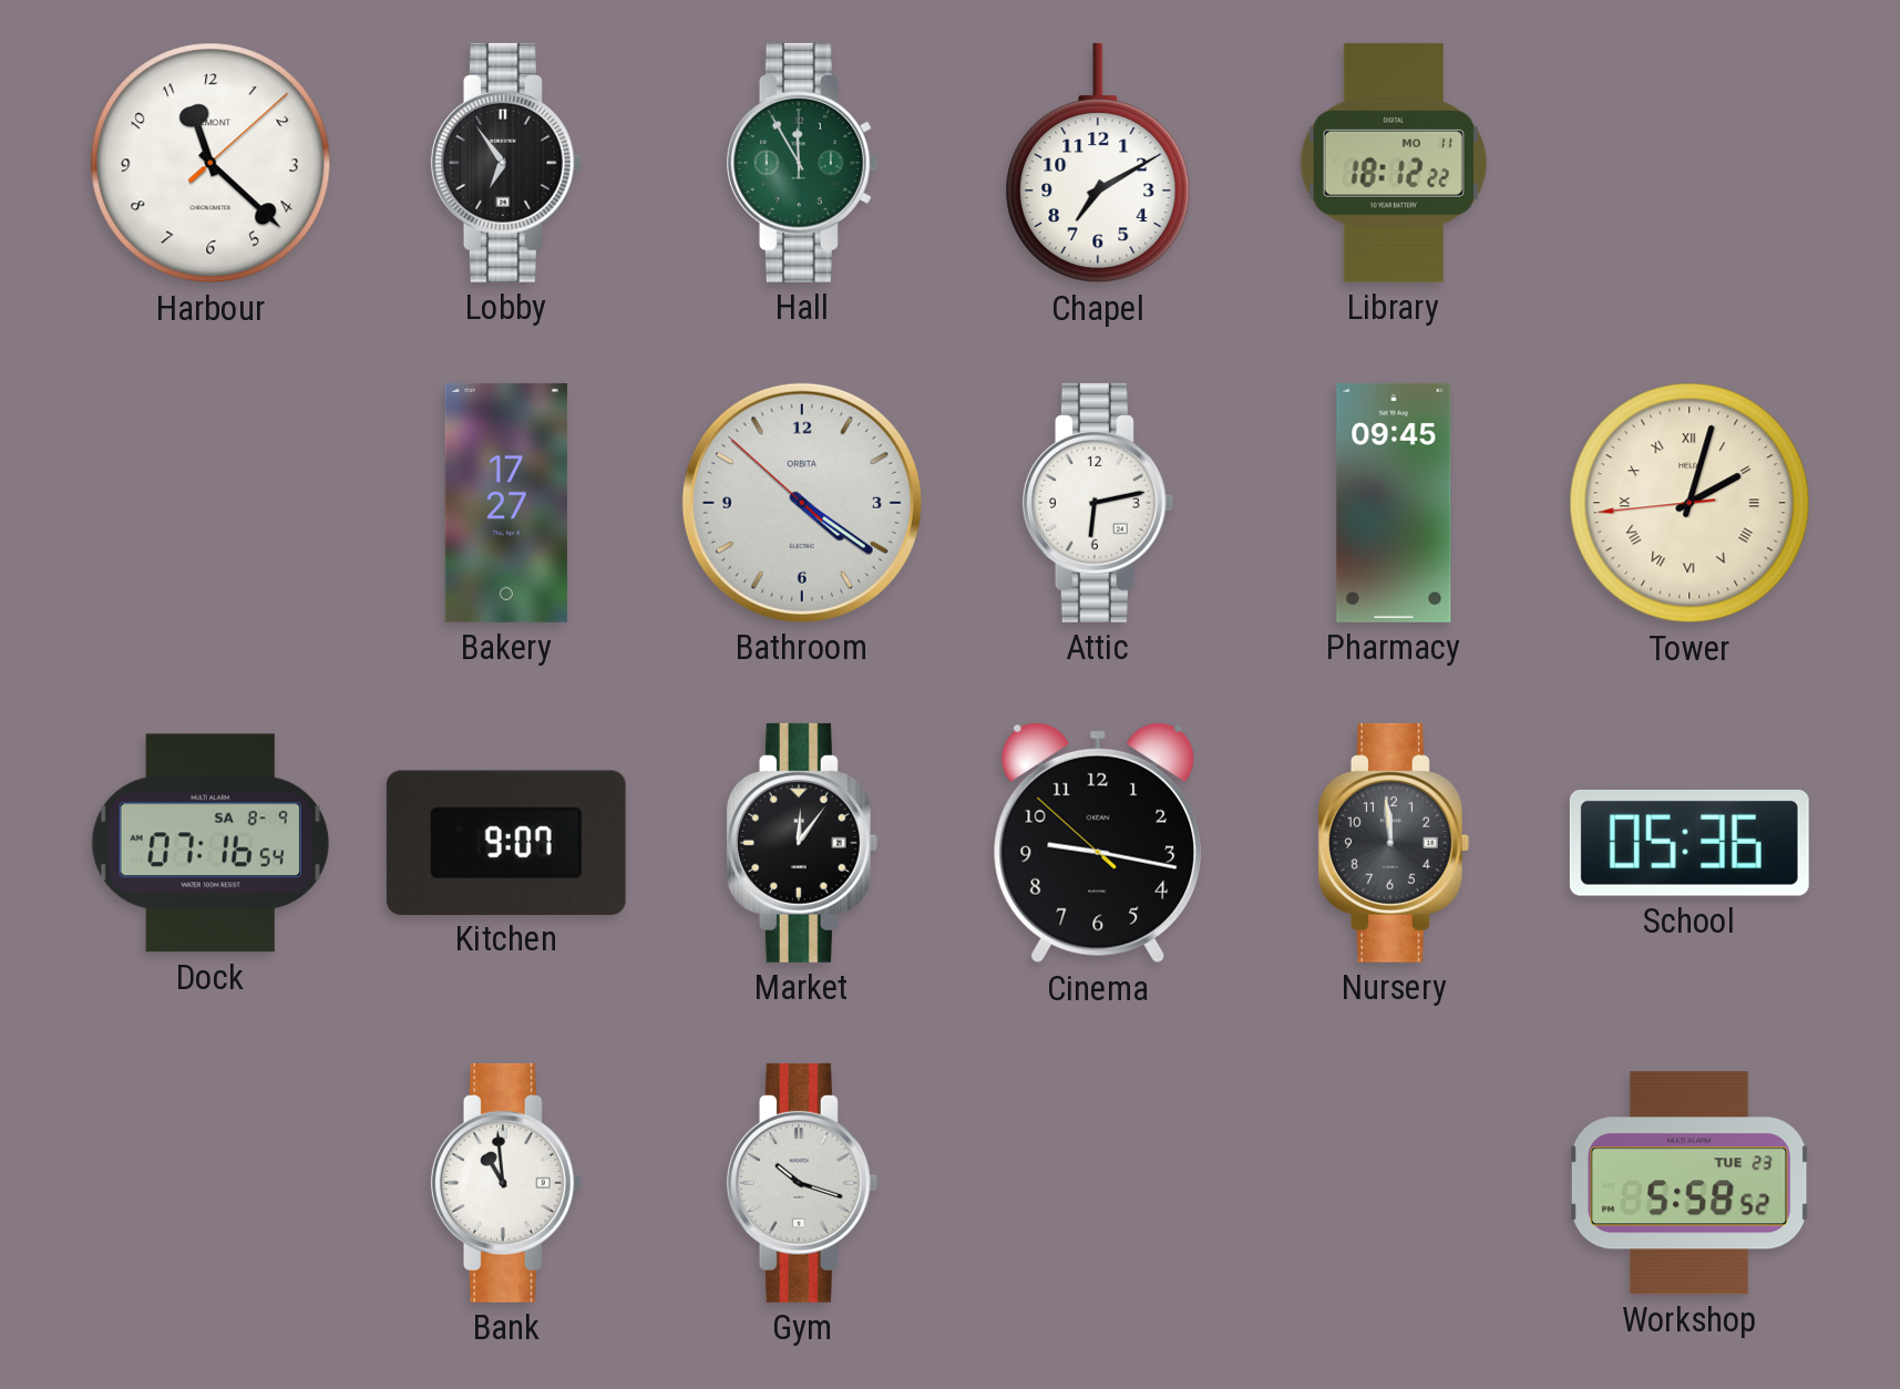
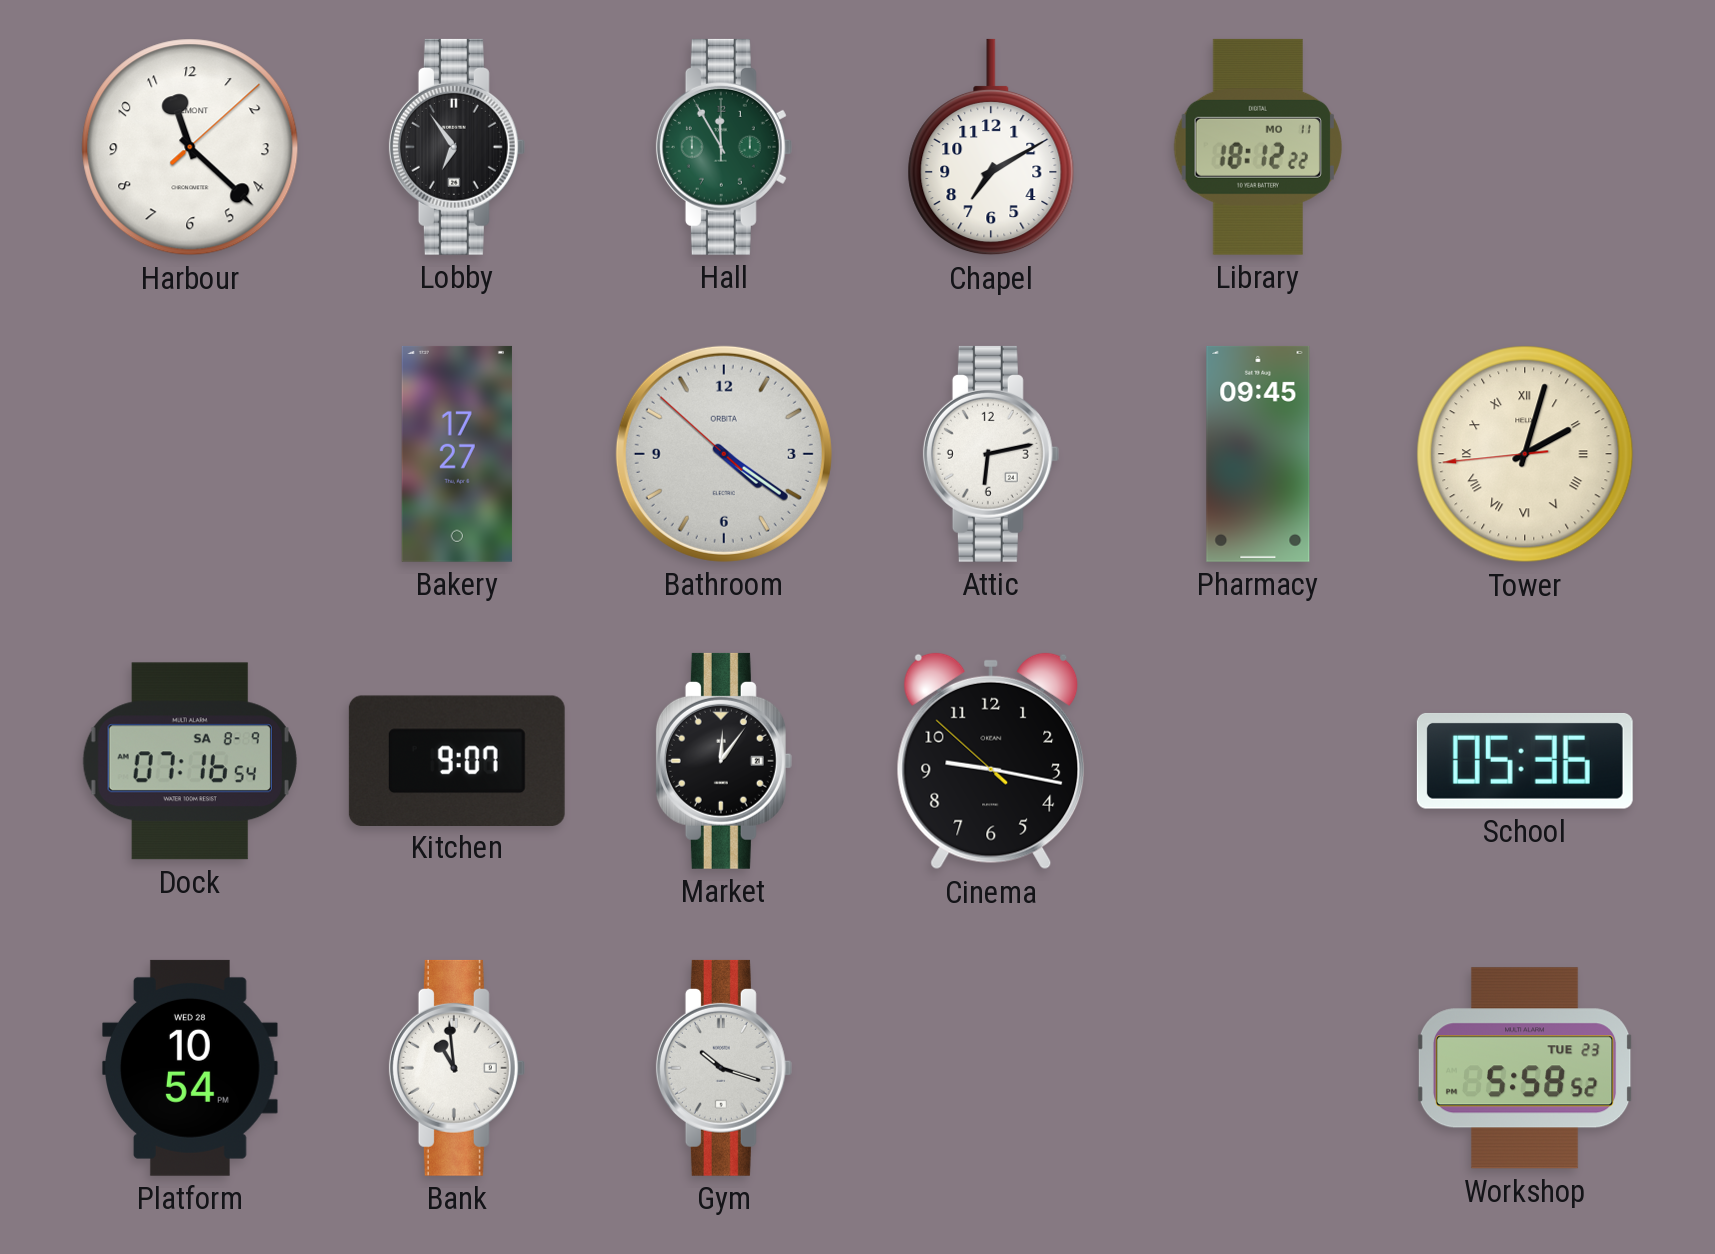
Nursery: 11:59 -> none
Platform: none -> 10:54
